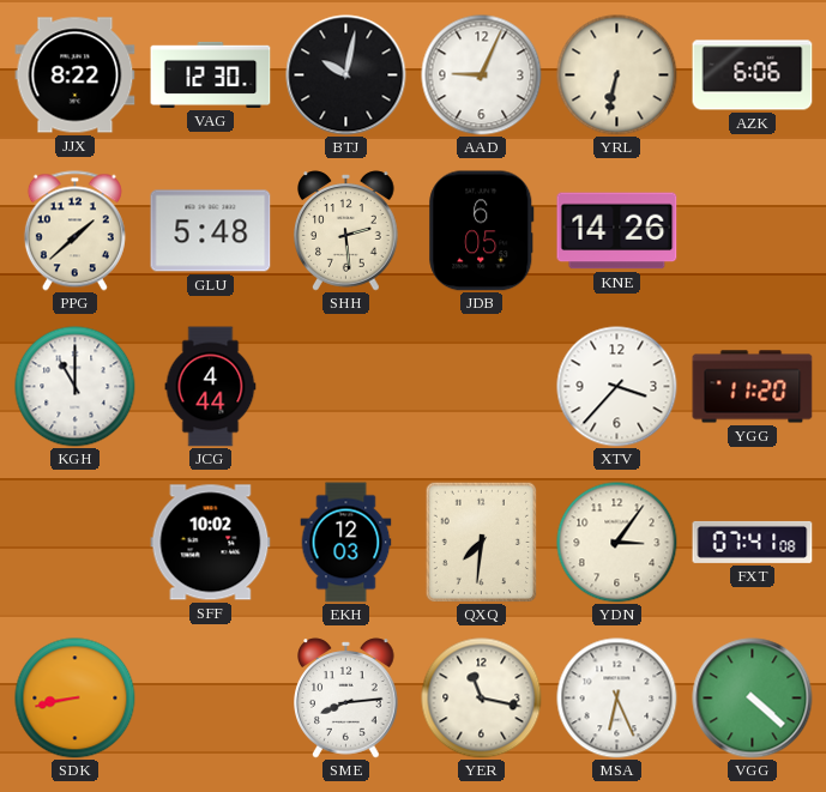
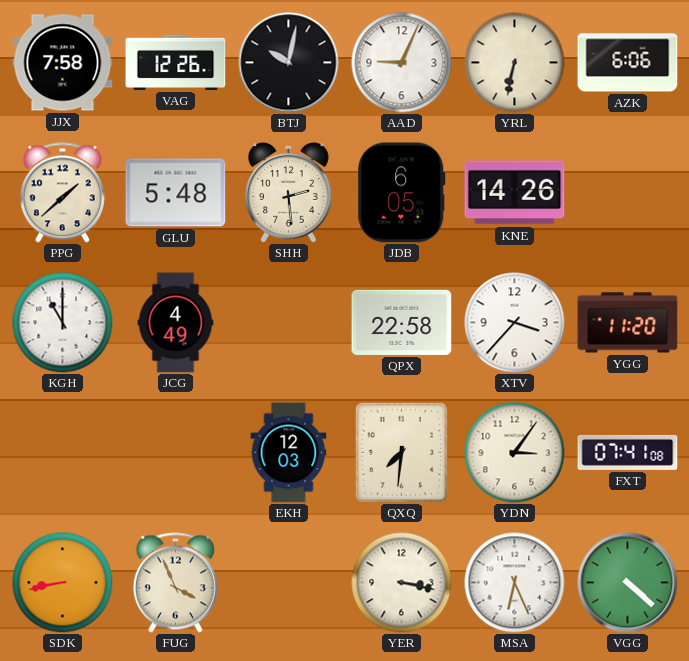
JJX: 8:22 -> 7:58
VAG: 12:30 -> 12:26
JCG: 4:44 -> 4:49
QPX: none -> 22:58
SFF: 10:02 -> none
FUG: none -> 3:56
SME: 8:14 -> none
YER: 11:17 -> 3:17
